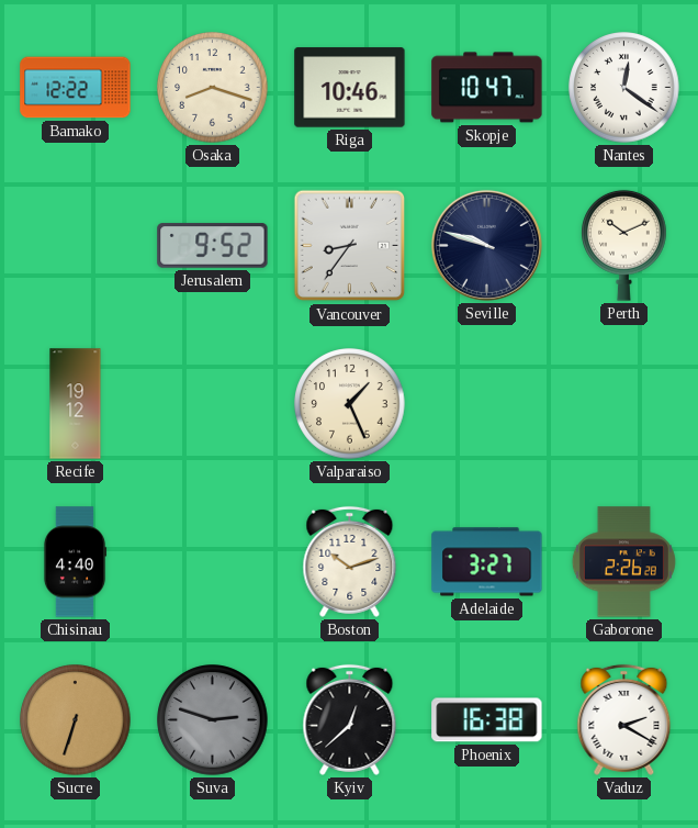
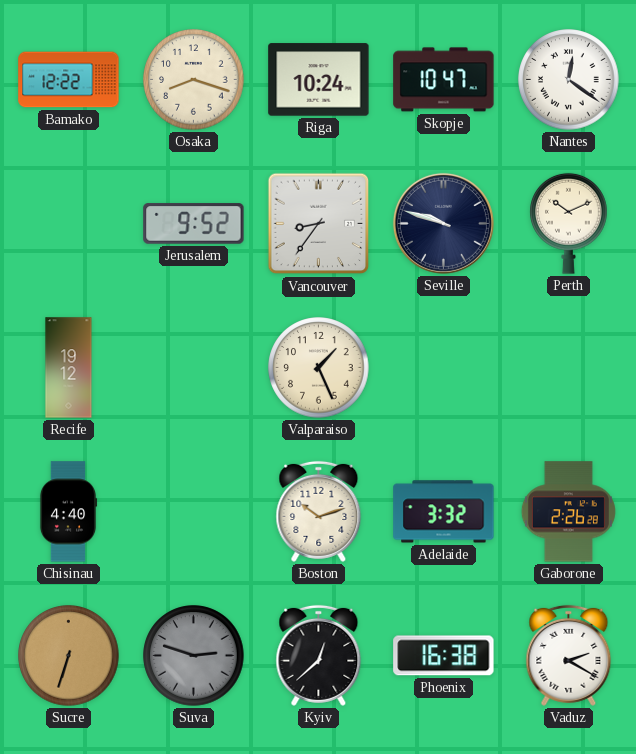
Riga: 10:46 -> 10:24
Adelaide: 3:27 -> 3:32
